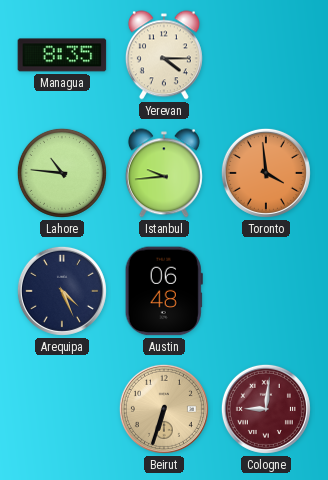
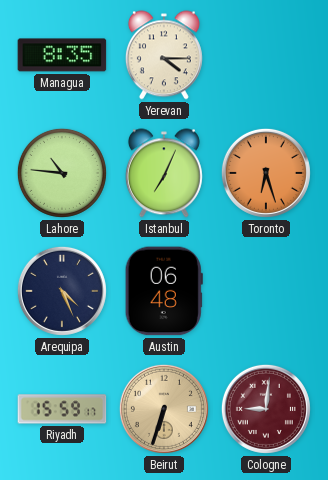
Istanbul: 9:44 -> 7:04
Toronto: 3:59 -> 6:27
Riyadh: none -> 15:59
